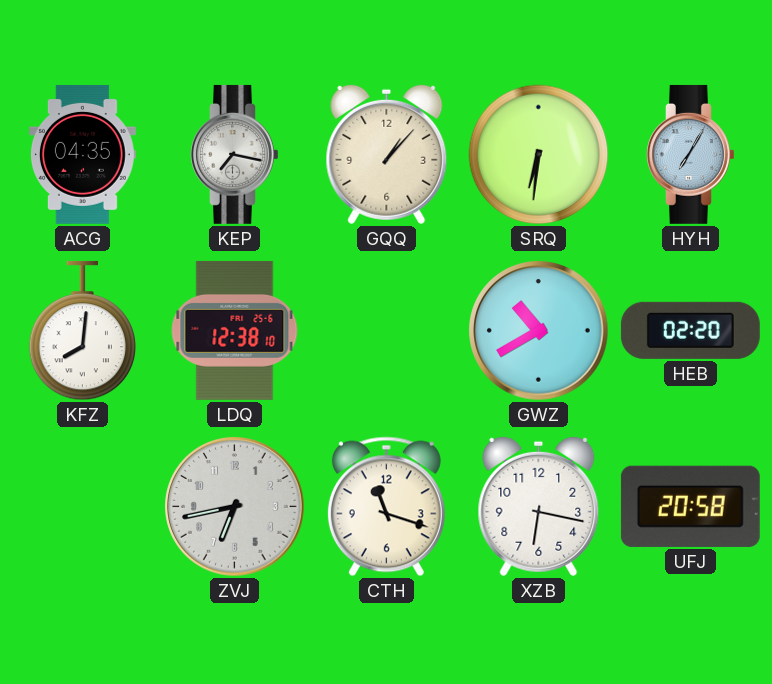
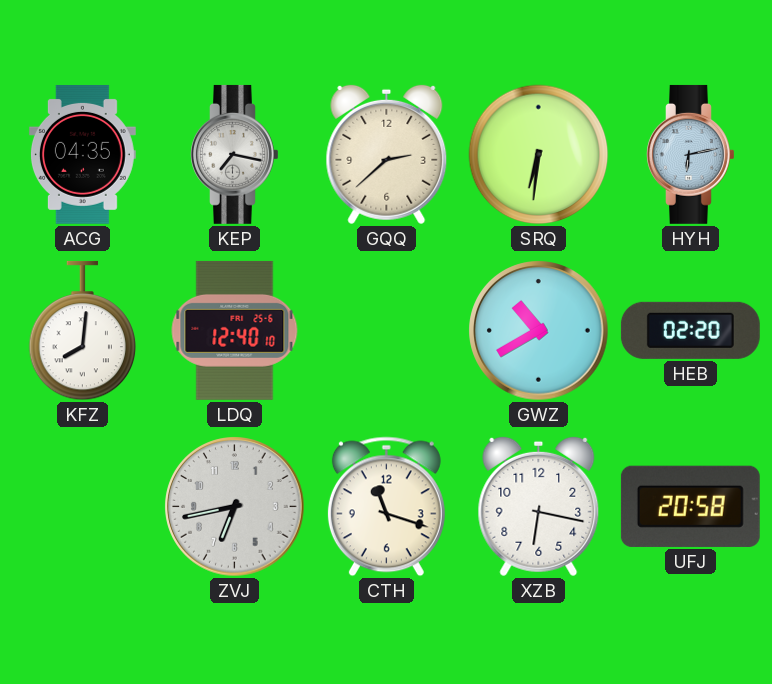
GQQ: 1:07 -> 2:38
HYH: 7:05 -> 6:13
LDQ: 12:38 -> 12:40
